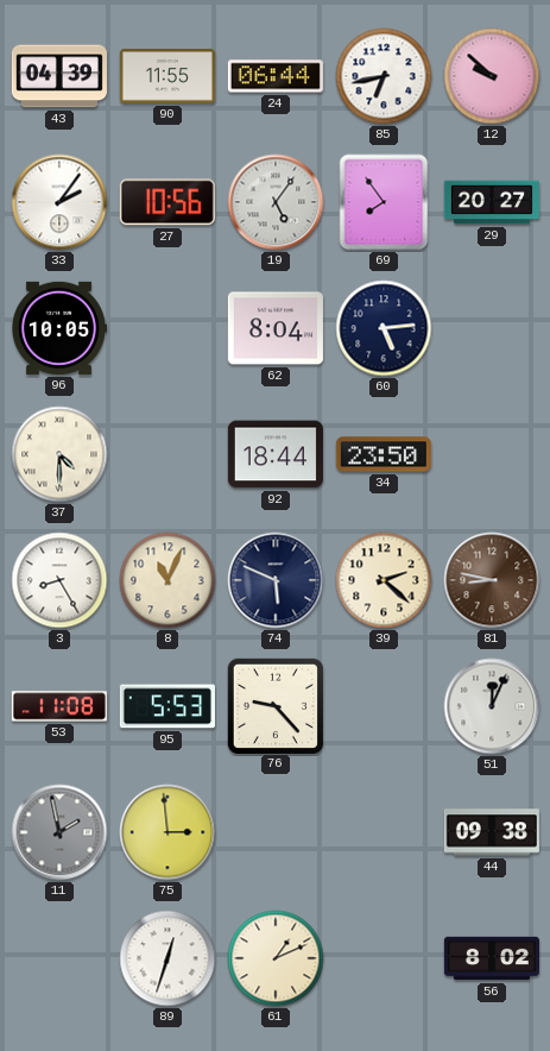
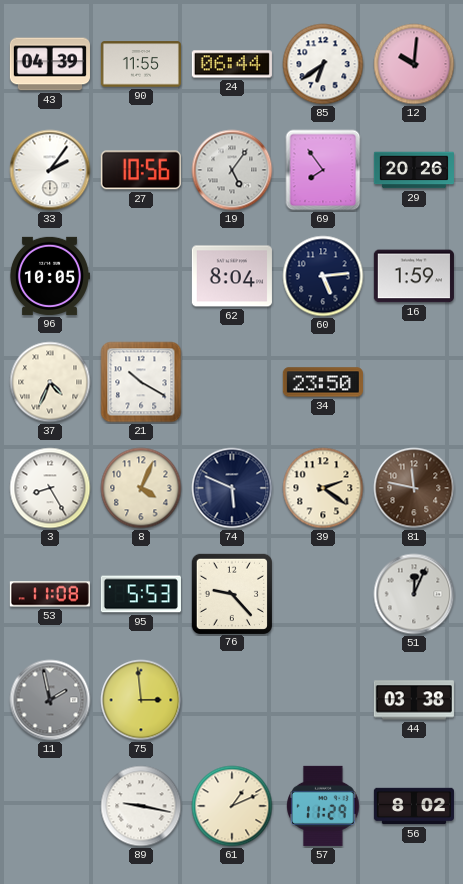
85: 6:43 -> 6:39
12: 9:52 -> 10:01
29: 20:27 -> 20:26
16: none -> 1:59
37: 4:30 -> 4:34
21: none -> 10:20
92: 18:44 -> none
8: 11:04 -> 4:04
39: 2:22 -> 2:21
81: 8:47 -> 11:47
44: 09:38 -> 03:38
89: 12:33 -> 9:17
57: none -> 11:29
